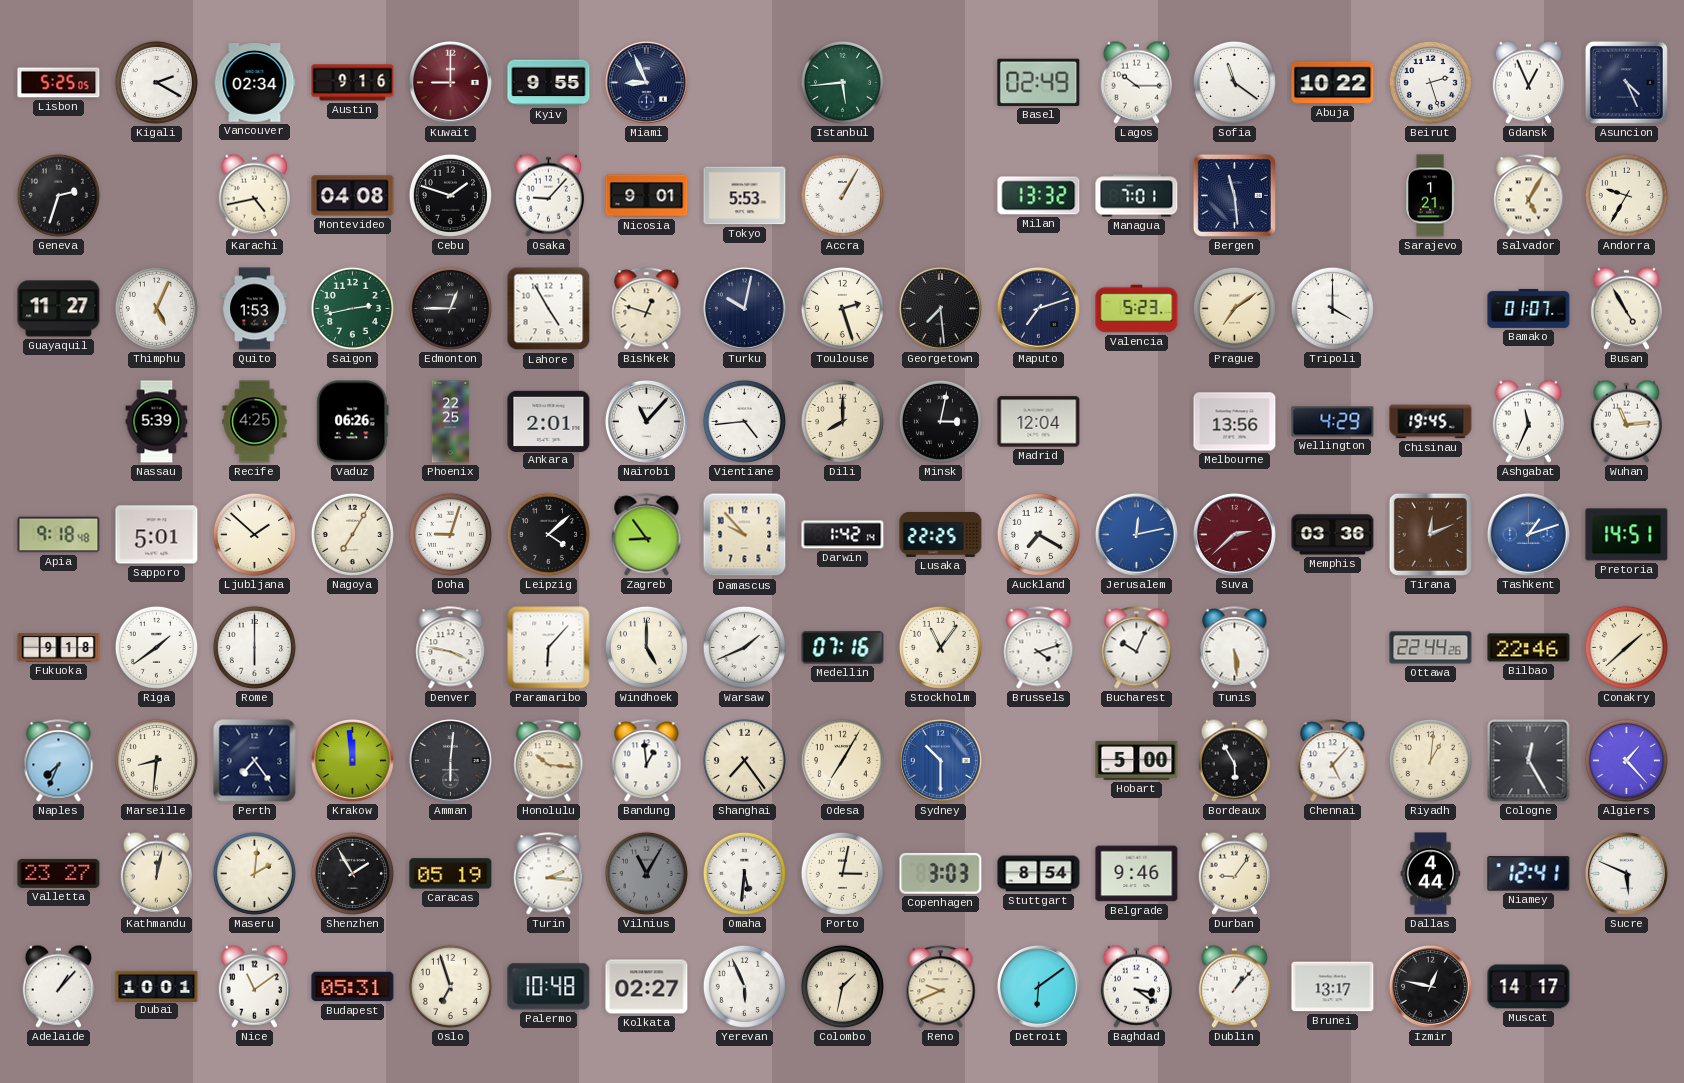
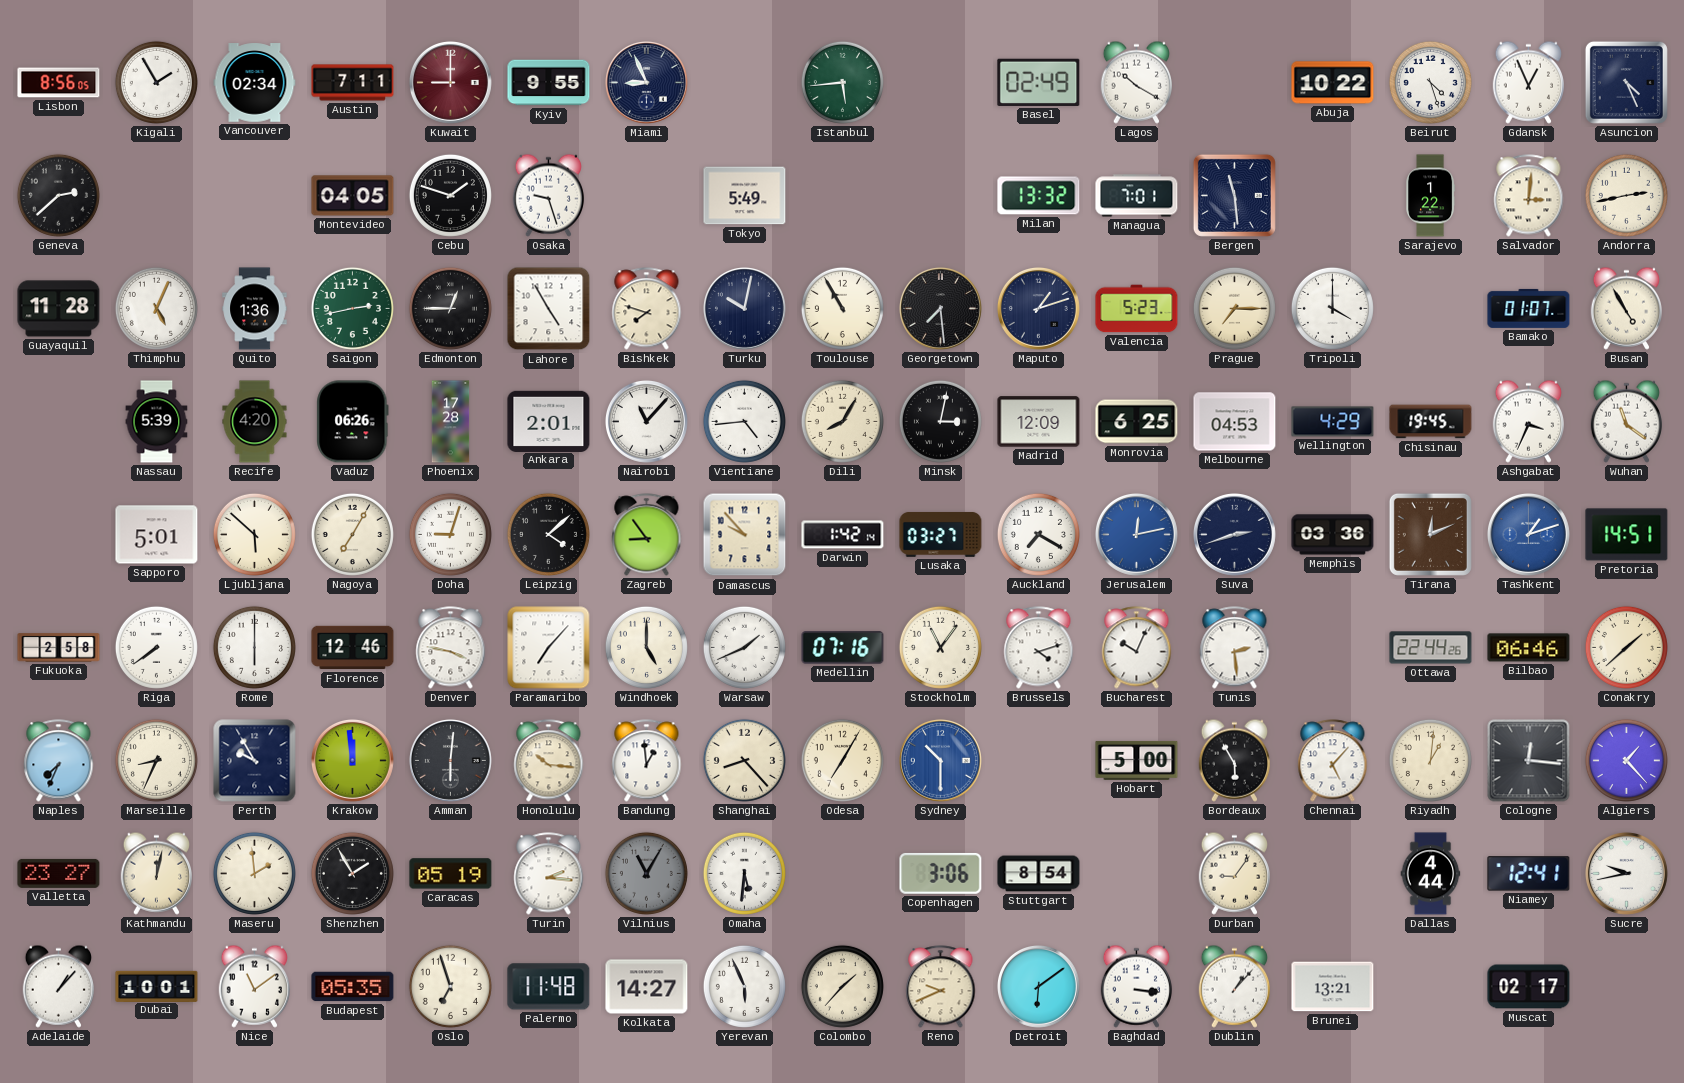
Lisbon: 5:25 -> 8:56
Kigali: 2:20 -> 1:55
Austin: 9:16 -> 7:11
Lagos: 10:15 -> 10:20
Sofia: 11:21 -> none
Beirut: 2:27 -> 4:27
Geneva: 2:33 -> 2:38
Karachi: 4:43 -> none
Montevideo: 04:08 -> 04:05
Osaka: 9:07 -> 9:27
Nicosia: 9:01 -> none
Tokyo: 5:53 -> 5:49
Accra: 1:05 -> none
Sarajevo: 1:21 -> 1:22
Salvador: 5:05 -> 3:01
Andorra: 9:35 -> 2:43
Guayaquil: 11:27 -> 11:28
Quito: 1:53 -> 1:36
Bishkek: 12:48 -> 7:48
Toulouse: 2:27 -> 10:55
Maputo: 7:12 -> 1:12
Prague: 7:09 -> 7:15
Recife: 4:25 -> 4:20
Phoenix: 22:25 -> 17:28
Dili: 8:00 -> 8:05
Madrid: 12:04 -> 12:09
Monrovia: none -> 6:25
Melbourne: 13:56 -> 04:53
Ashgabat: 11:34 -> 3:34
Wuhan: 11:14 -> 11:21
Apia: 9:18 -> none
Ljubljana: 1:52 -> 5:52
Lusaka: 22:25 -> 03:27
Suva: 2:38 -> 2:42
Suva dial: burgundy -> navy
Fukuoka: 9:18 -> 2:58
Riga: 1:39 -> 7:39
Florence: none -> 12:46
Paramaribo: 6:07 -> 7:07
Tunis: 5:29 -> 2:29
Bilbao: 22:46 -> 06:46
Marseille: 8:31 -> 8:34
Perth: 7:24 -> 9:55
Shanghai: 7:24 -> 8:23
Cologne: 12:25 -> 12:16
Maseru: 2:01 -> 1:59
Porto: 3:02 -> none
Copenhagen: 3:03 -> 3:06
Belgrade: 9:46 -> none
Sucre: 5:49 -> 9:43
Budapest: 05:31 -> 05:35
Palermo: 10:48 -> 11:48
Kolkata: 02:27 -> 14:27
Colombo: 1:32 -> 1:37
Baghdad: 3:21 -> 3:16
Brunei: 13:17 -> 13:21
Izmir: 12:47 -> none
Muscat: 14:17 -> 02:17
